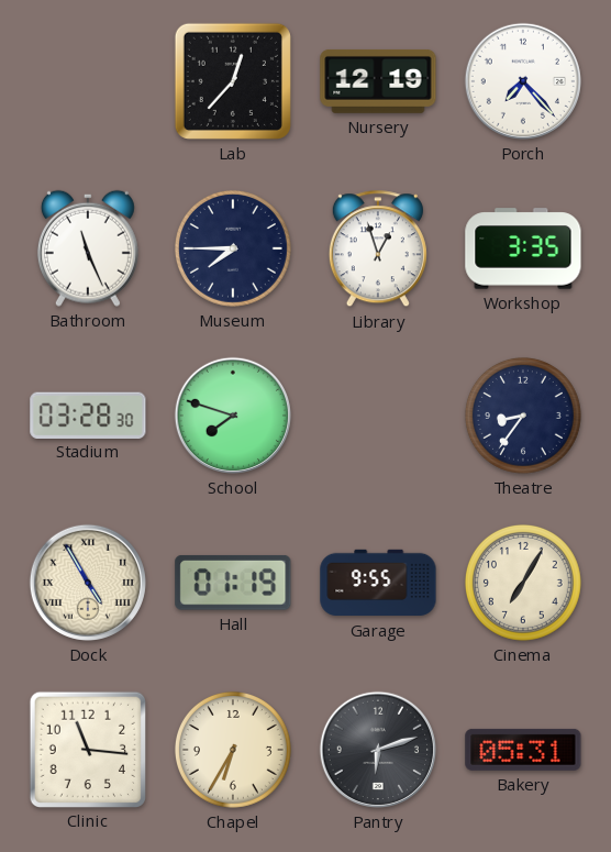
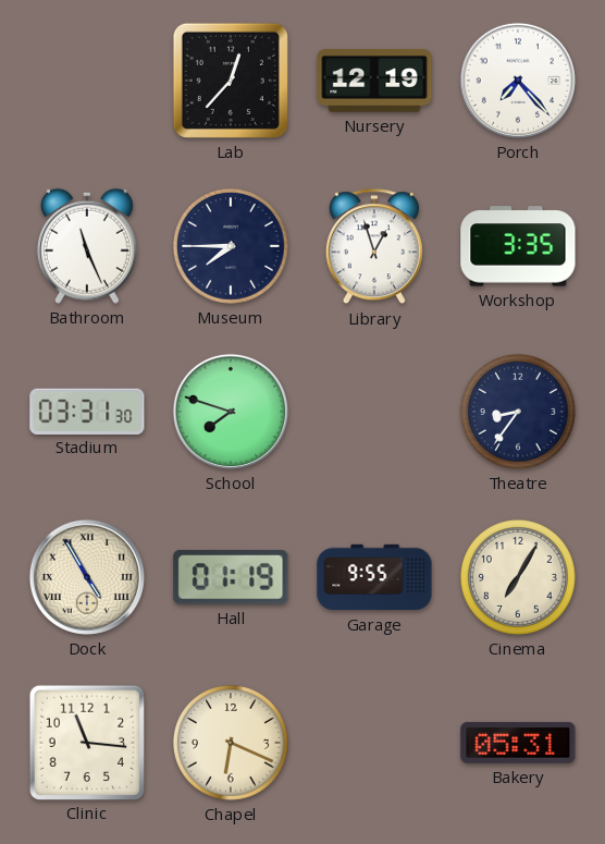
Stadium: 03:28 -> 03:31
Chapel: 6:35 -> 6:19
Pantry: 6:12 -> none
